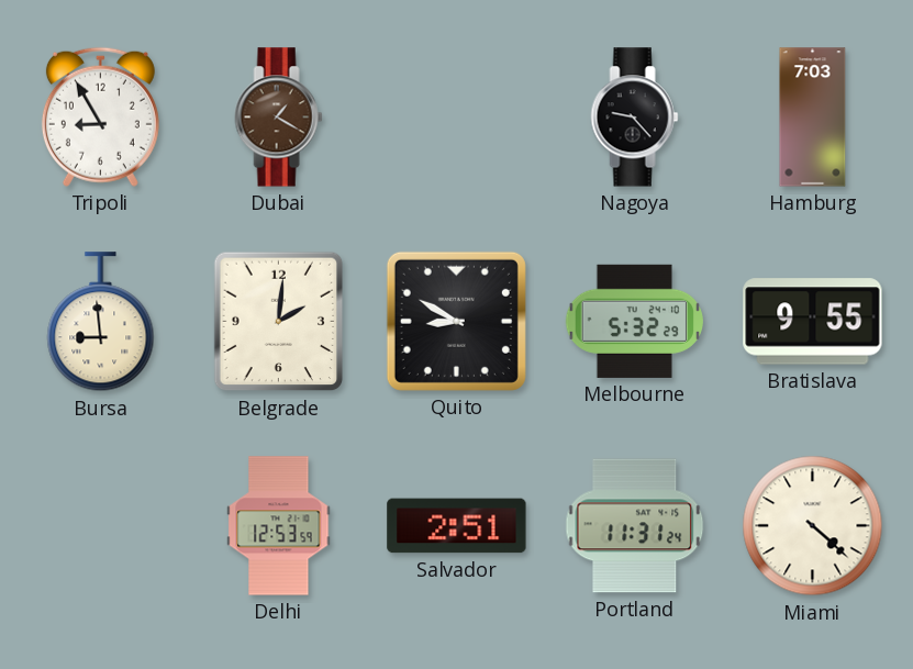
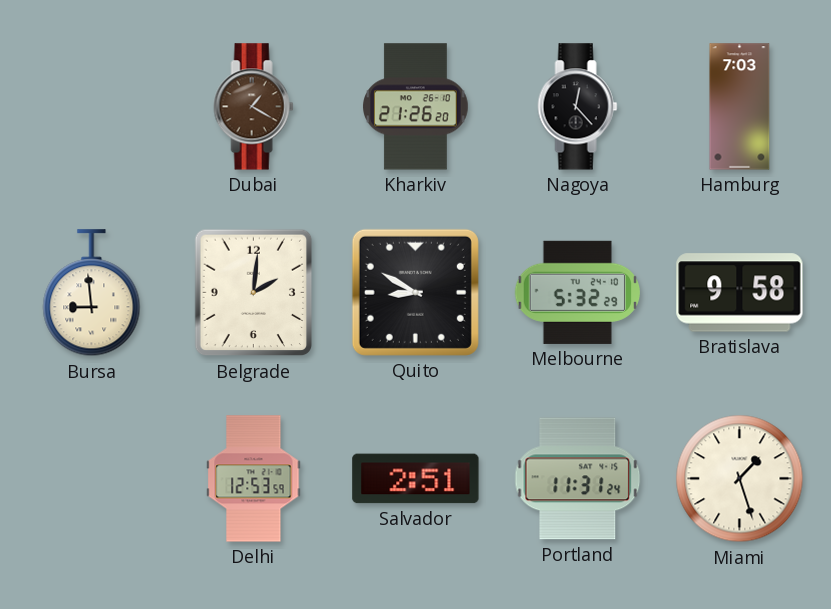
Tripoli: 8:55 -> none
Kharkiv: none -> 21:26
Nagoya: 9:23 -> 12:23
Bratislava: 9:55 -> 9:58
Miami: 4:22 -> 1:27
